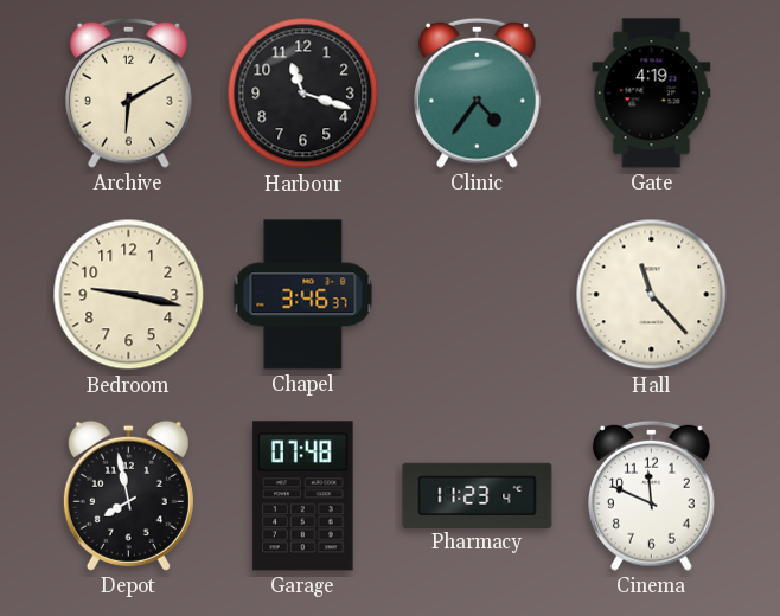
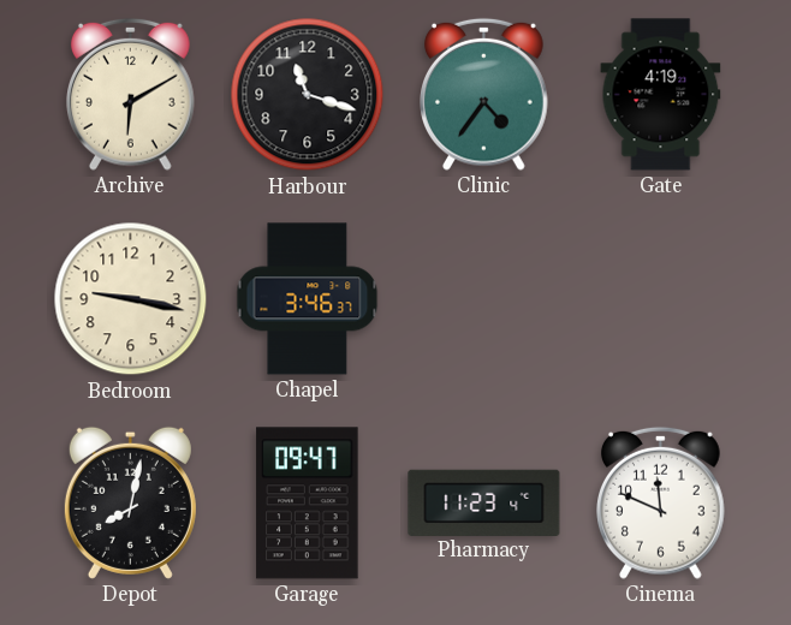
Hall: 11:23 -> none
Depot: 7:58 -> 8:02
Garage: 07:48 -> 09:47
